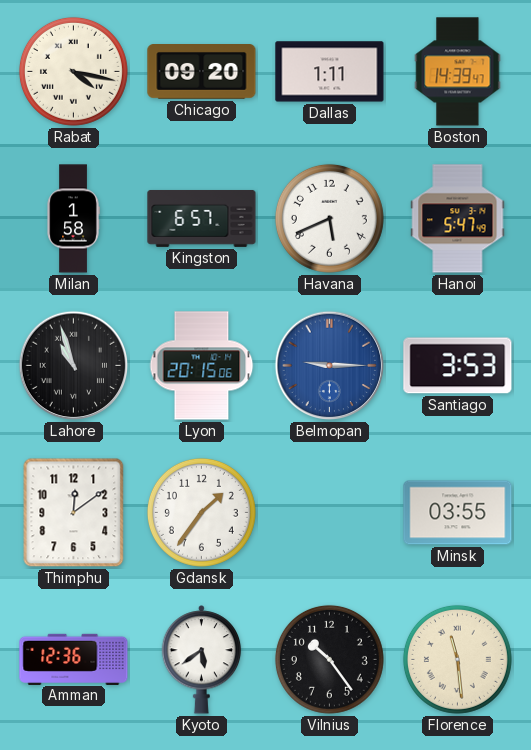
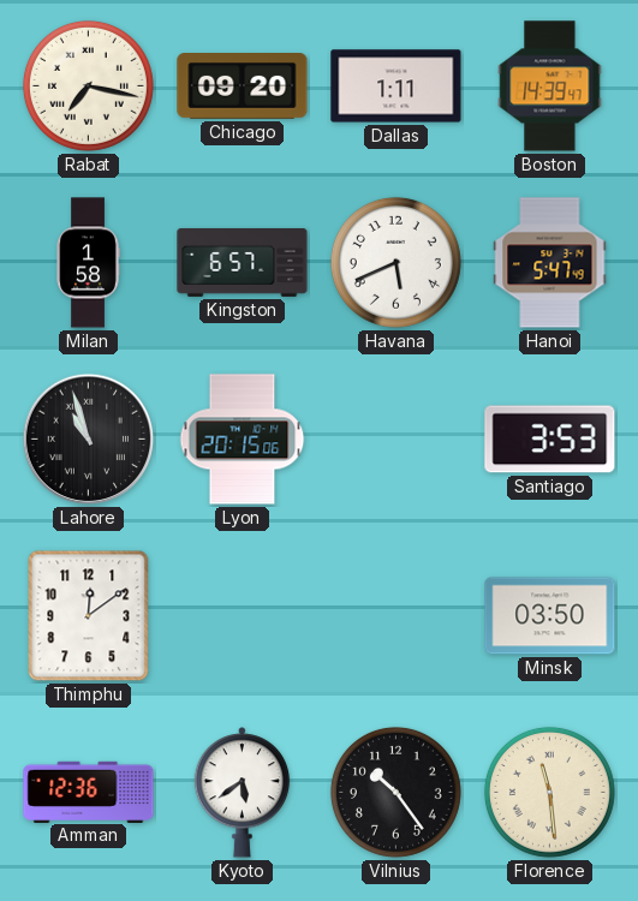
Rabat: 4:17 -> 7:17
Belmopan: 9:15 -> none
Gdansk: 1:36 -> none
Minsk: 03:55 -> 03:50
